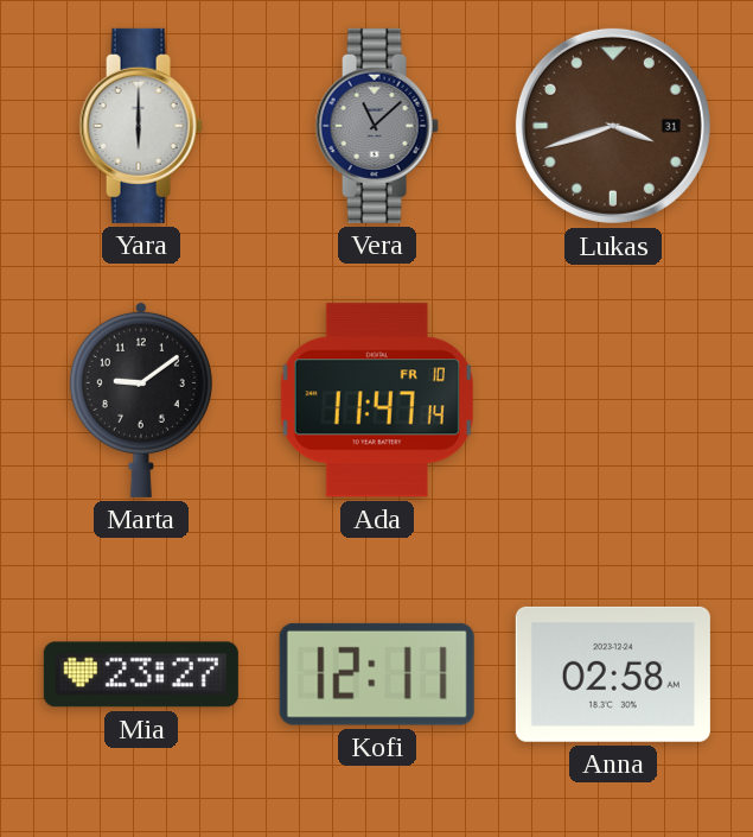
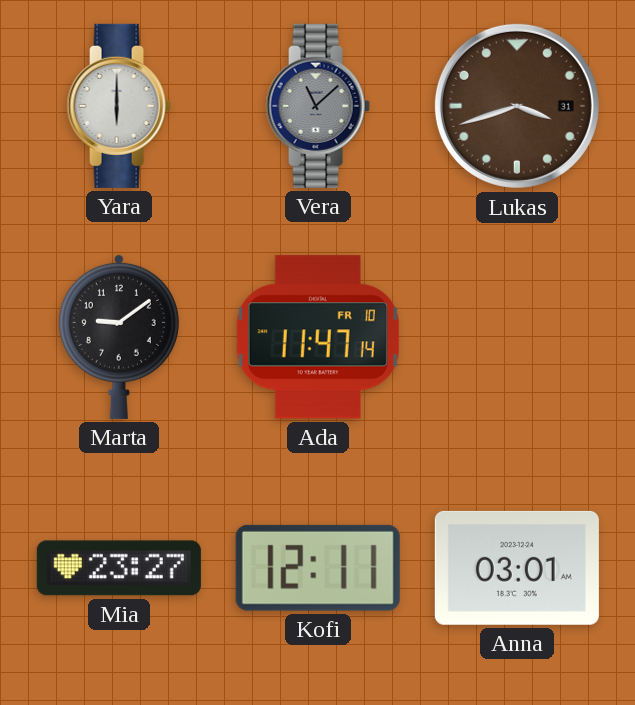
Anna: 02:58 -> 03:01
